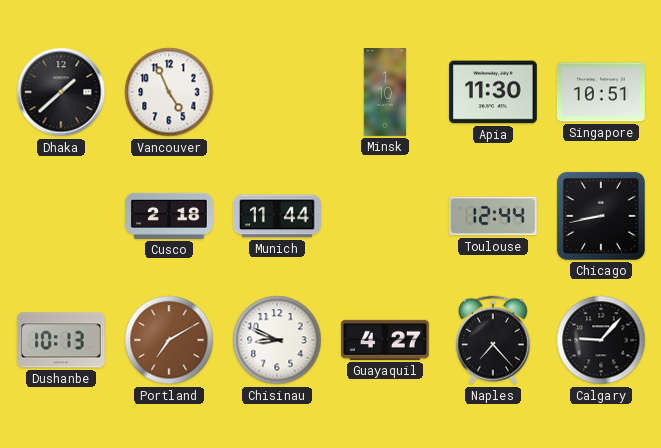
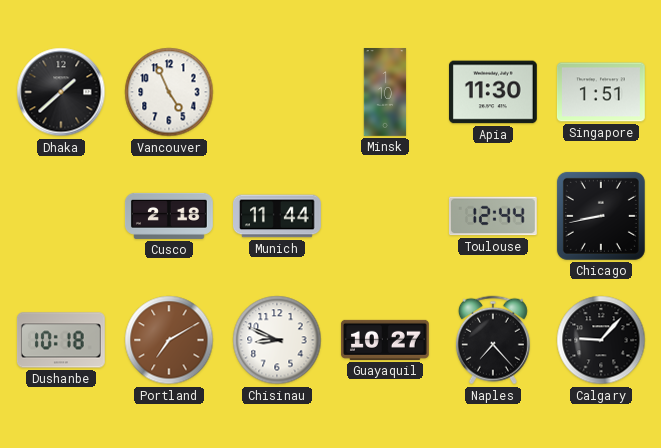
Singapore: 10:51 -> 1:51
Dushanbe: 10:13 -> 10:18
Guayaquil: 4:27 -> 10:27
